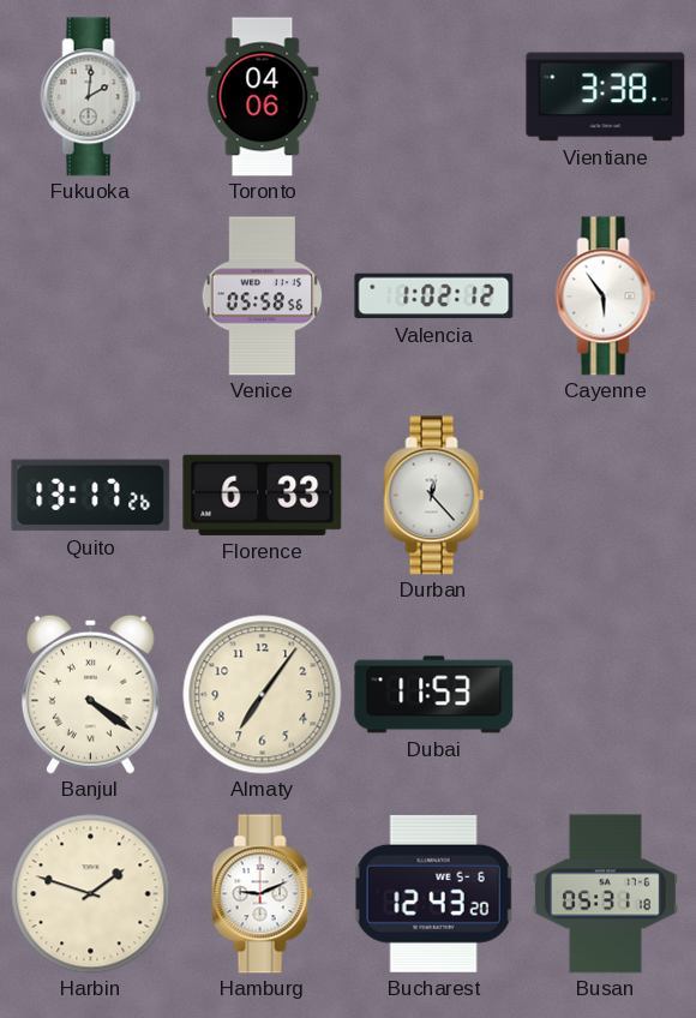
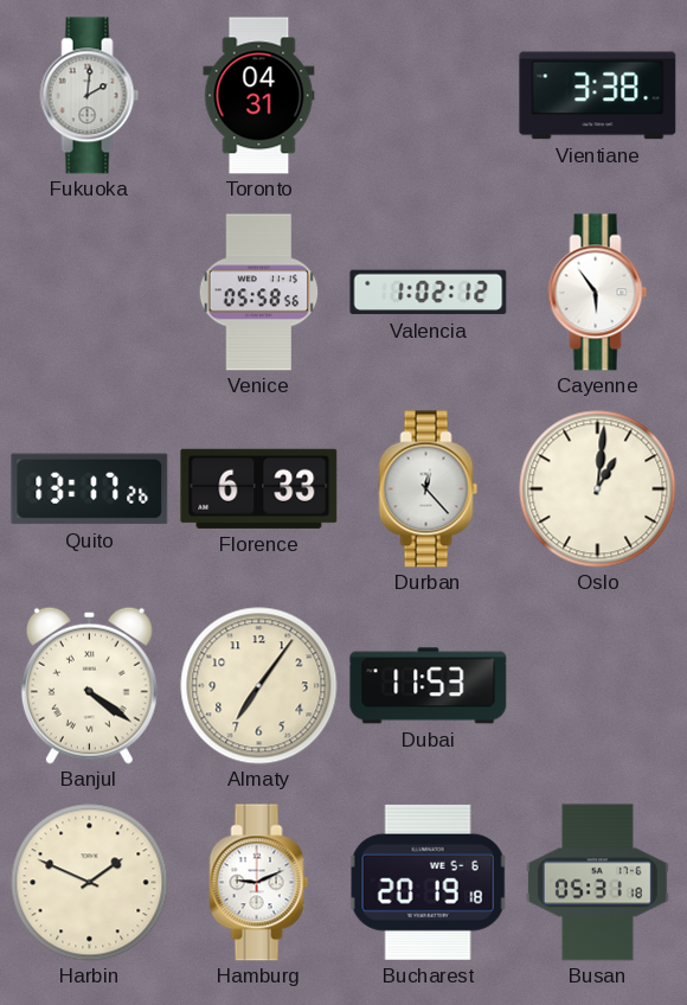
Toronto: 04:06 -> 04:31
Oslo: none -> 1:01
Harbin: 1:48 -> 1:49
Bucharest: 12:43 -> 20:19
